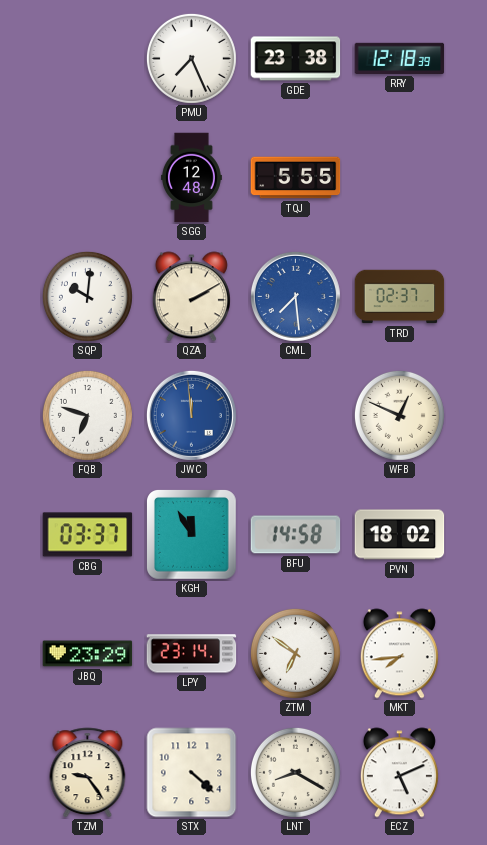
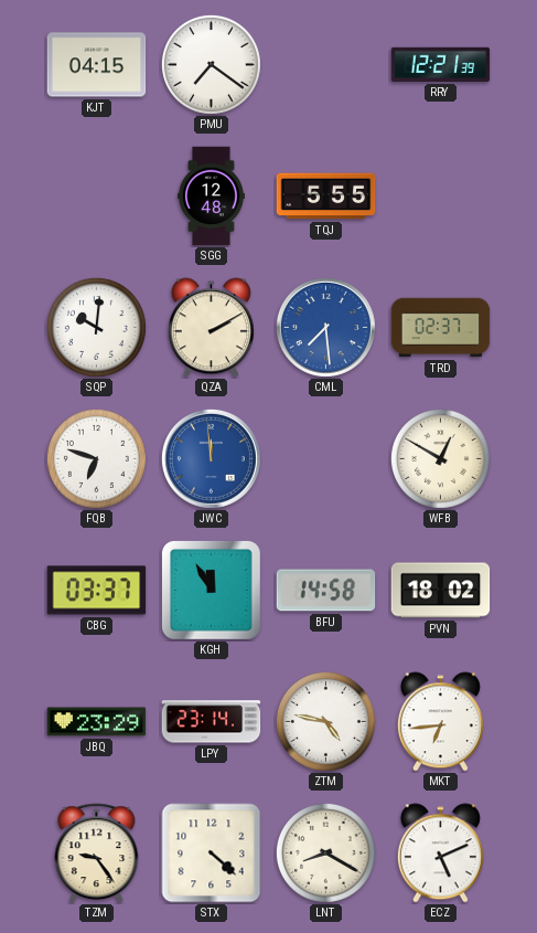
KJT: none -> 04:15
PMU: 7:26 -> 7:21
GDE: 23:38 -> none
RRY: 12:18 -> 12:21
WFB: 12:49 -> 12:50
ZTM: 6:51 -> 4:47
MKT: 7:44 -> 6:44
